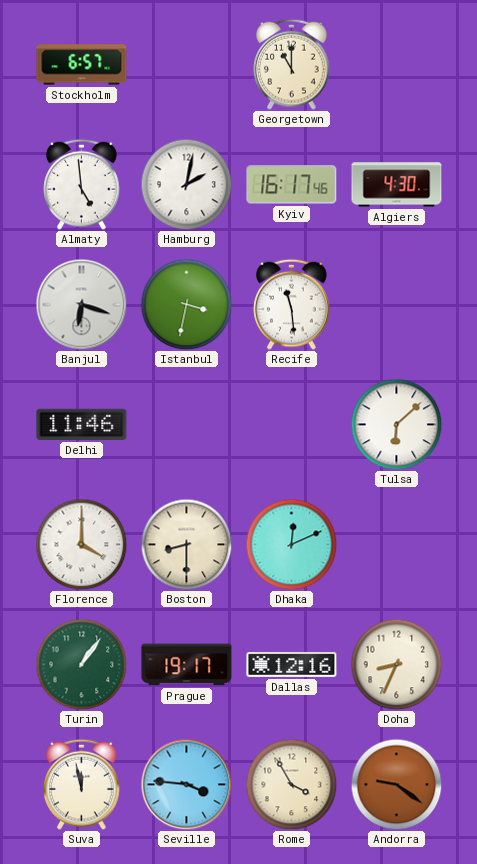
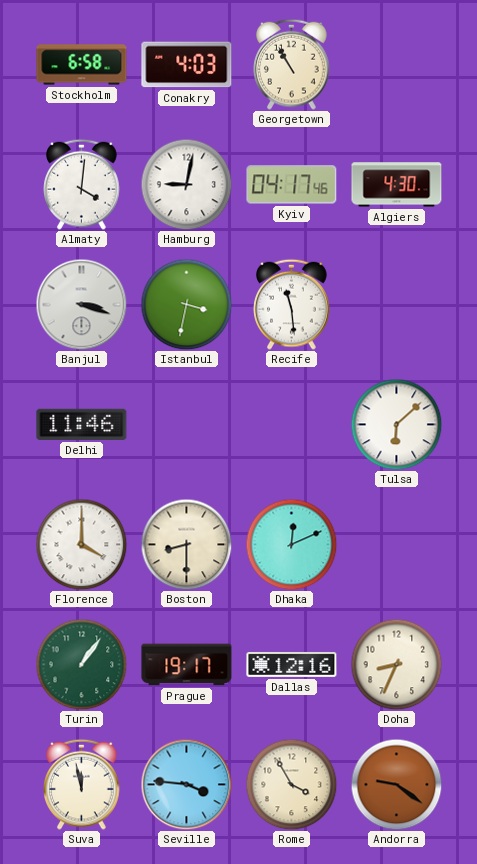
Stockholm: 6:57 -> 6:58
Conakry: none -> 4:03
Georgetown: 11:00 -> 10:55
Almaty: 4:59 -> 4:01
Hamburg: 2:02 -> 9:02
Kyiv: 16:17 -> 04:17
Banjul: 6:18 -> 3:18
